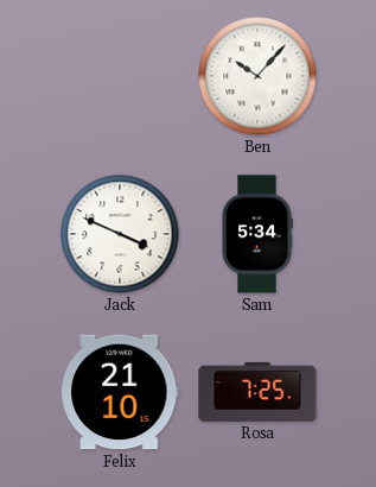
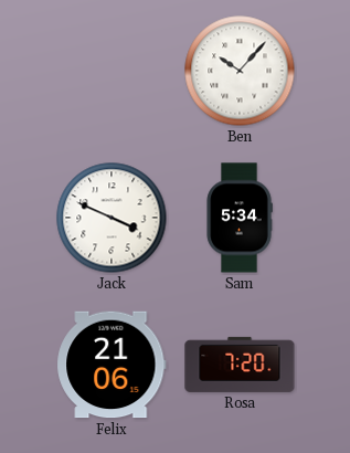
Felix: 21:10 -> 21:06
Rosa: 7:25 -> 7:20
